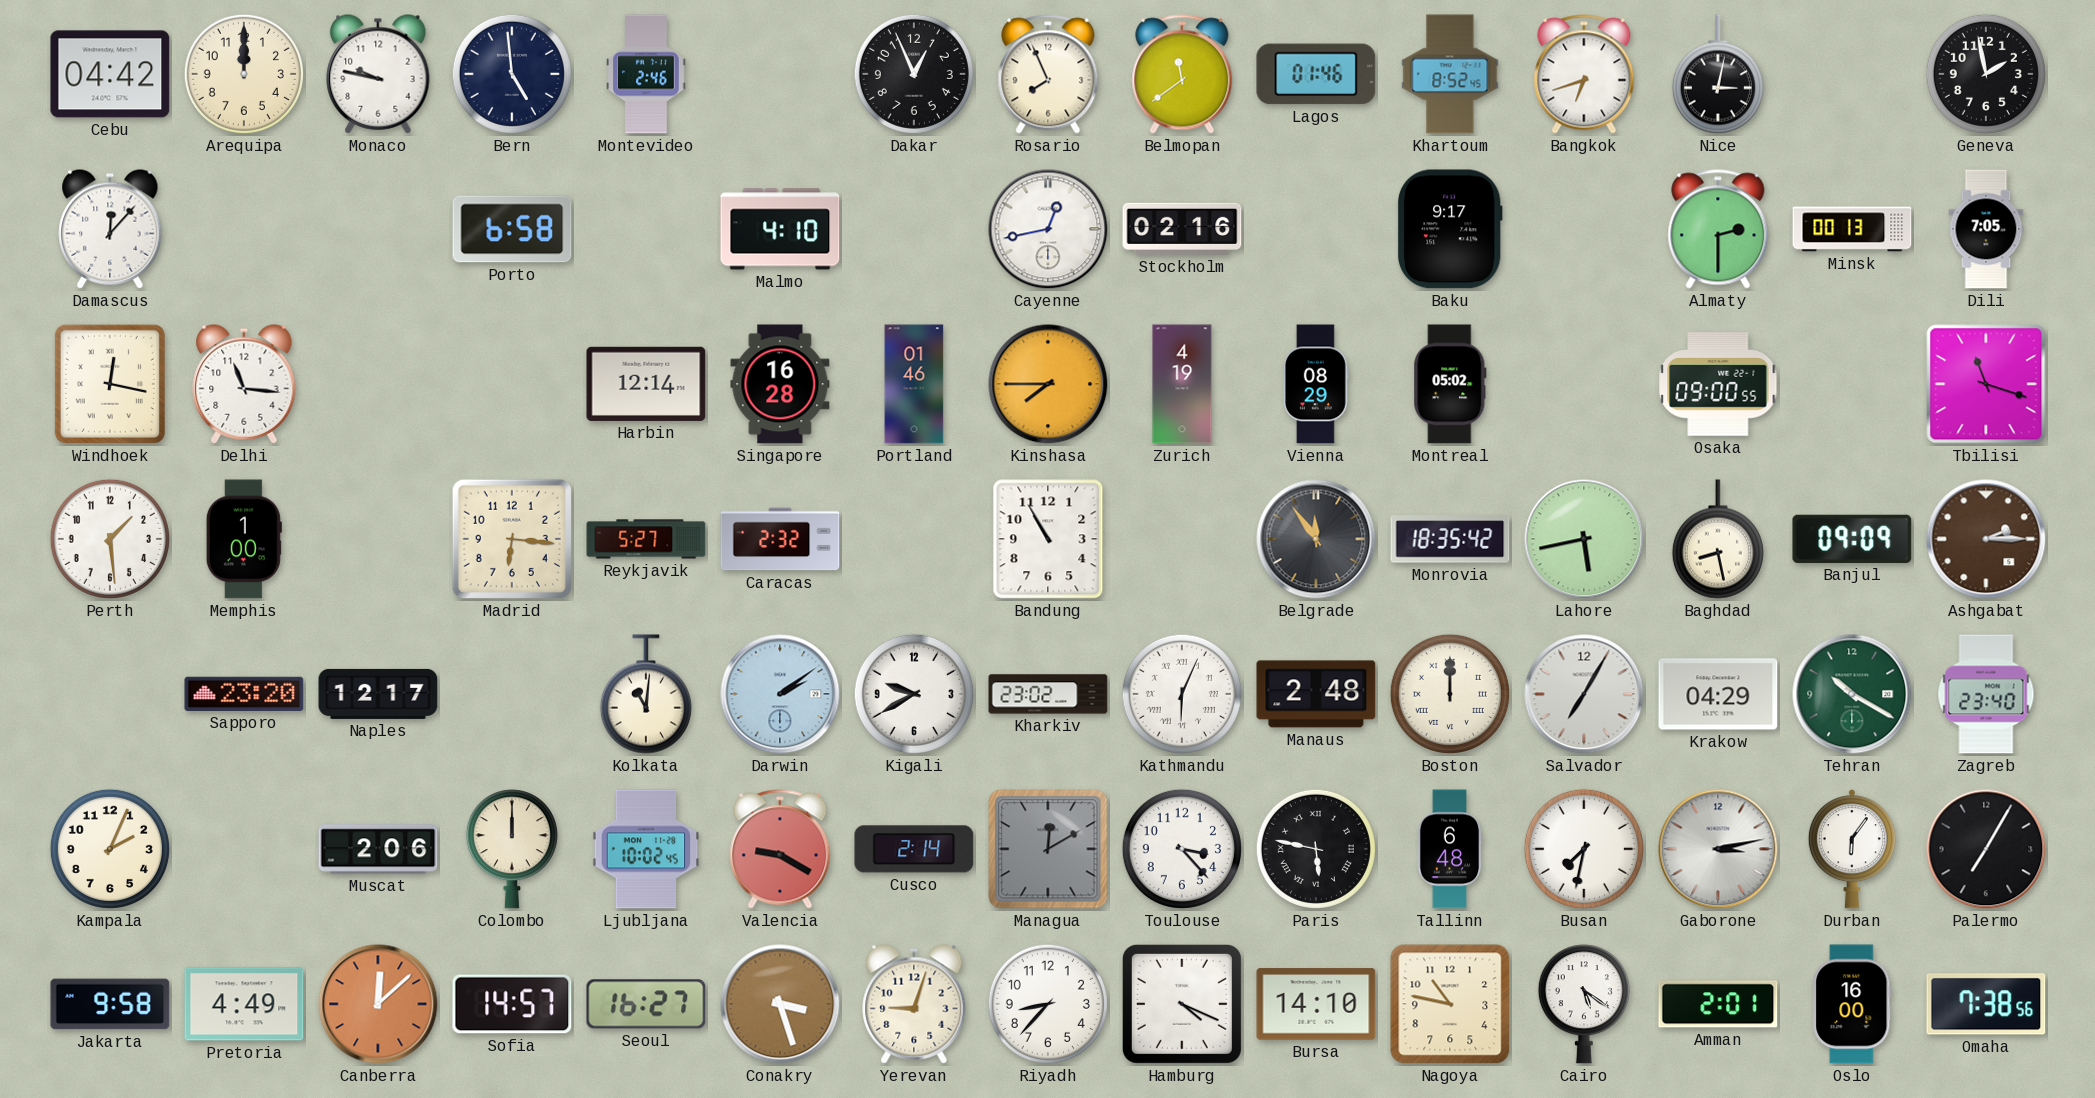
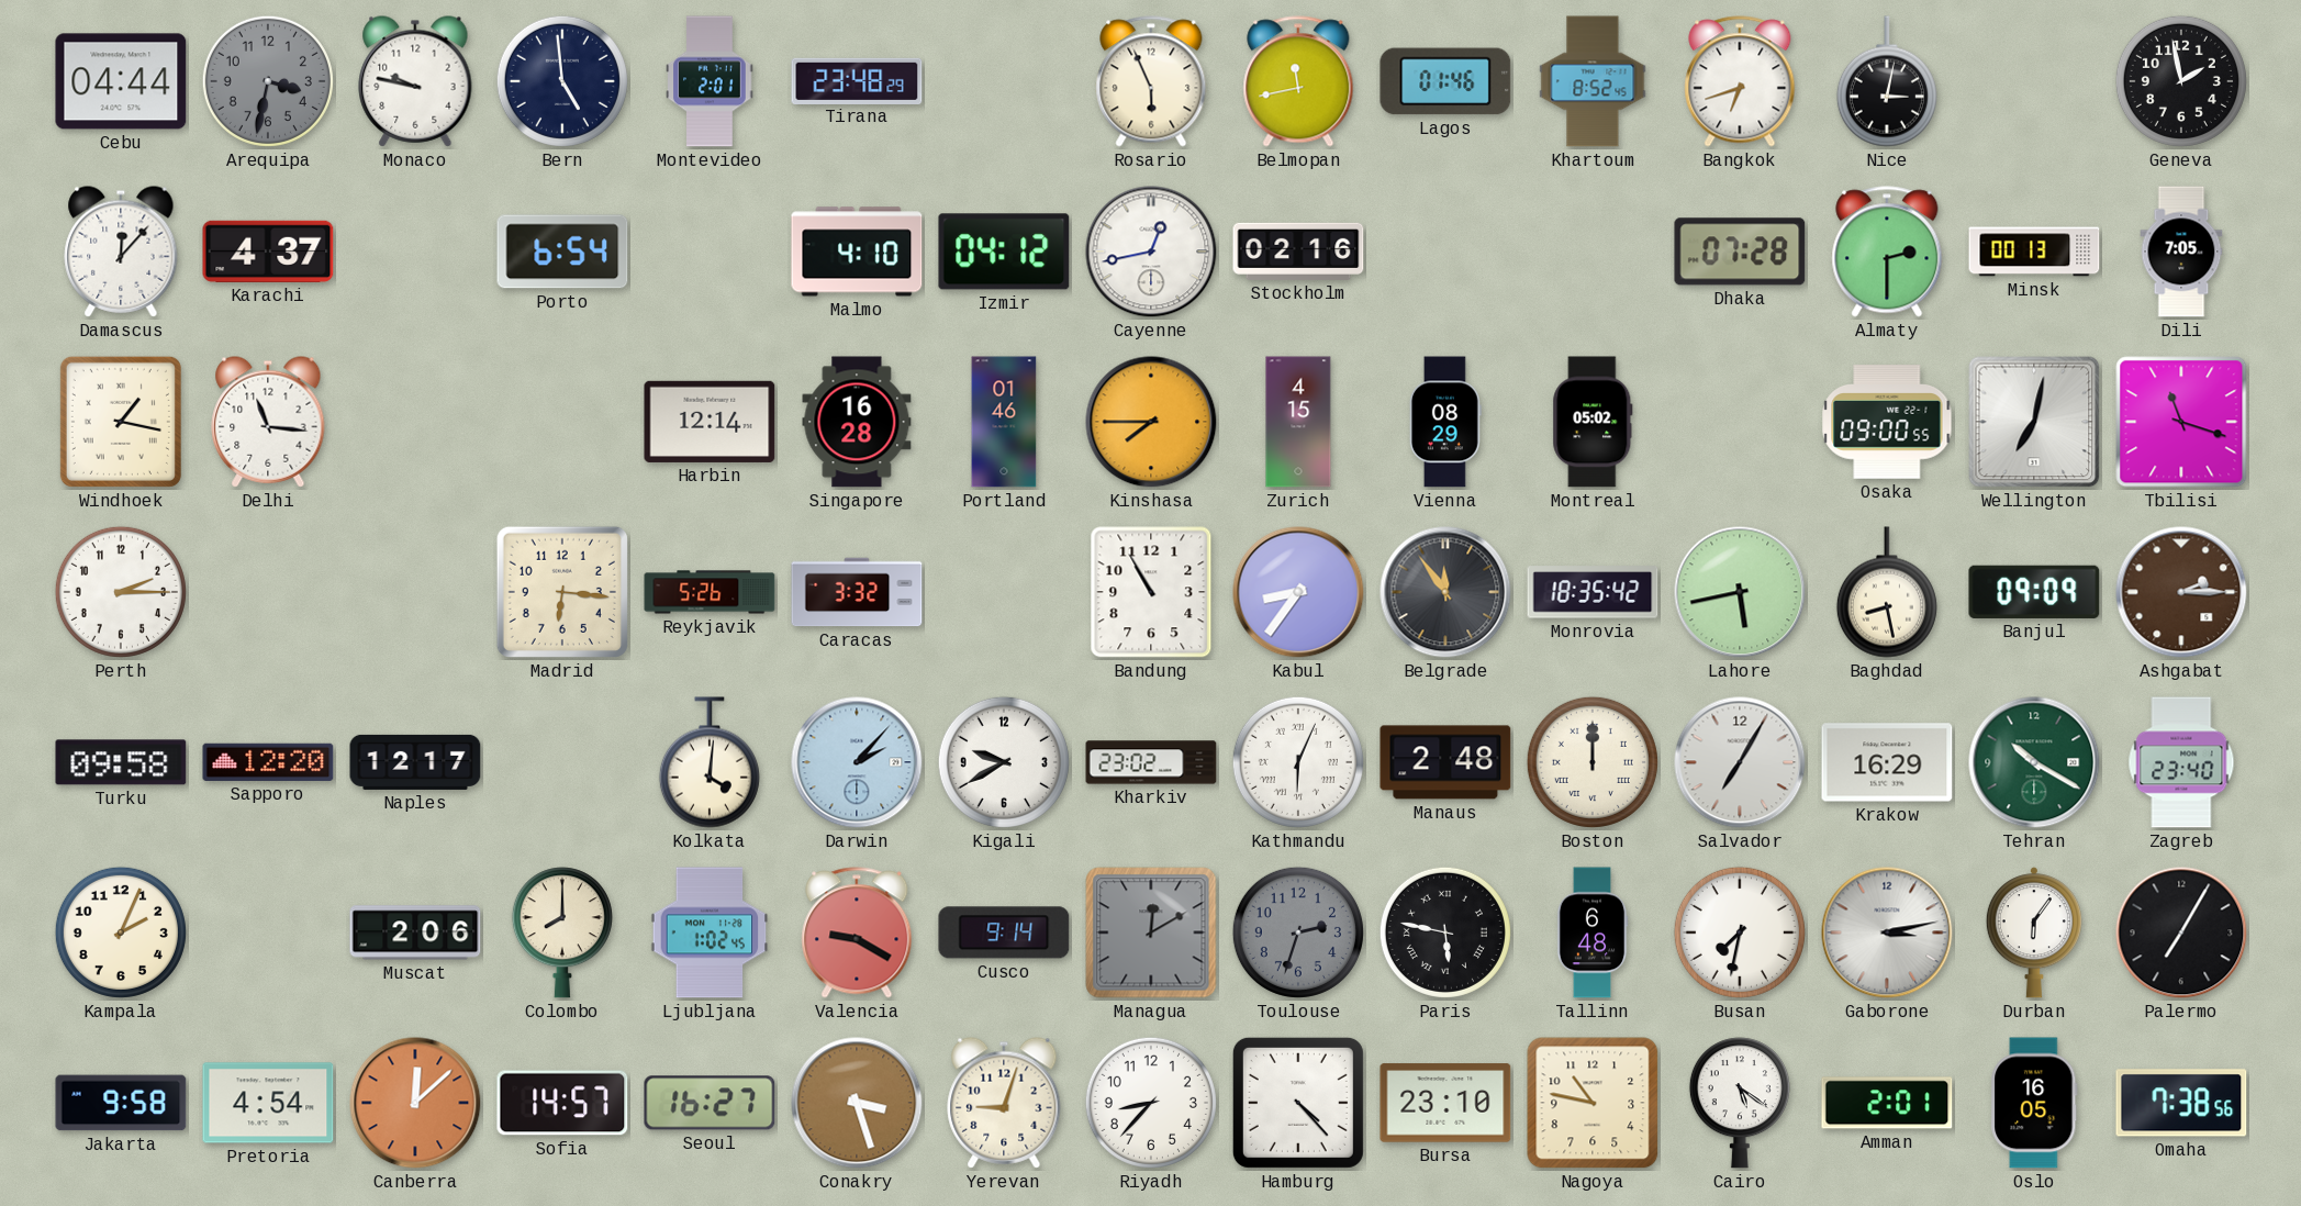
Cebu: 04:42 -> 04:44
Arequipa: 12:00 -> 3:32
Arequipa dial: cream -> grey
Montevideo: 2:46 -> 2:01
Tirana: none -> 23:48
Dakar: 12:56 -> none
Rosario: 7:56 -> 5:56
Belmopan: 11:39 -> 11:43
Karachi: none -> 4:37
Porto: 6:58 -> 6:54
Izmir: none -> 04:12
Baku: 9:17 -> none
Dhaka: none -> 07:28
Windhoek: 12:17 -> 1:17
Zurich: 4:19 -> 4:15
Wellington: none -> 7:02
Perth: 1:29 -> 2:15
Memphis: 1:00 -> none
Reykjavik: 5:27 -> 5:26
Caracas: 2:32 -> 3:32
Kabul: none -> 8:36
Turku: none -> 09:58
Sapporo: 23:20 -> 12:20
Kolkata: 11:01 -> 4:01
Darwin: 2:09 -> 2:07
Krakow: 04:29 -> 16:29
Colombo: 12:00 -> 8:00
Ljubljana: 10:02 -> 1:02
Cusco: 2:14 -> 9:14
Toulouse: 3:23 -> 2:33
Toulouse dial: white -> grey
Pretoria: 4:49 -> 4:54
Hamburg: 4:19 -> 4:23
Bursa: 14:10 -> 23:10
Oslo: 16:00 -> 16:05
